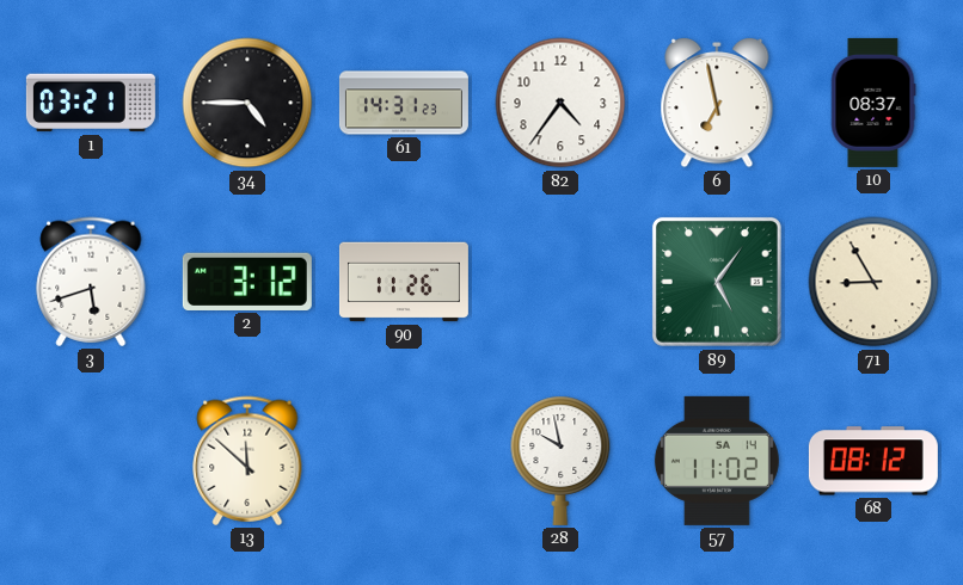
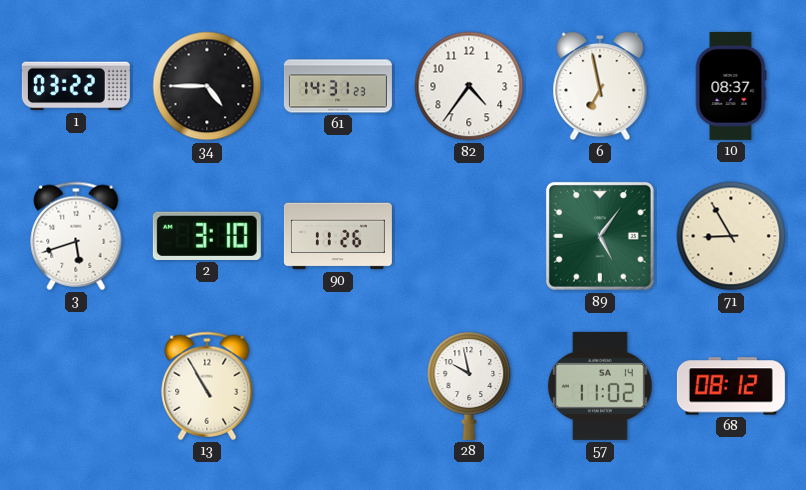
1: 03:21 -> 03:22
2: 3:12 -> 3:10
13: 11:52 -> 10:55
